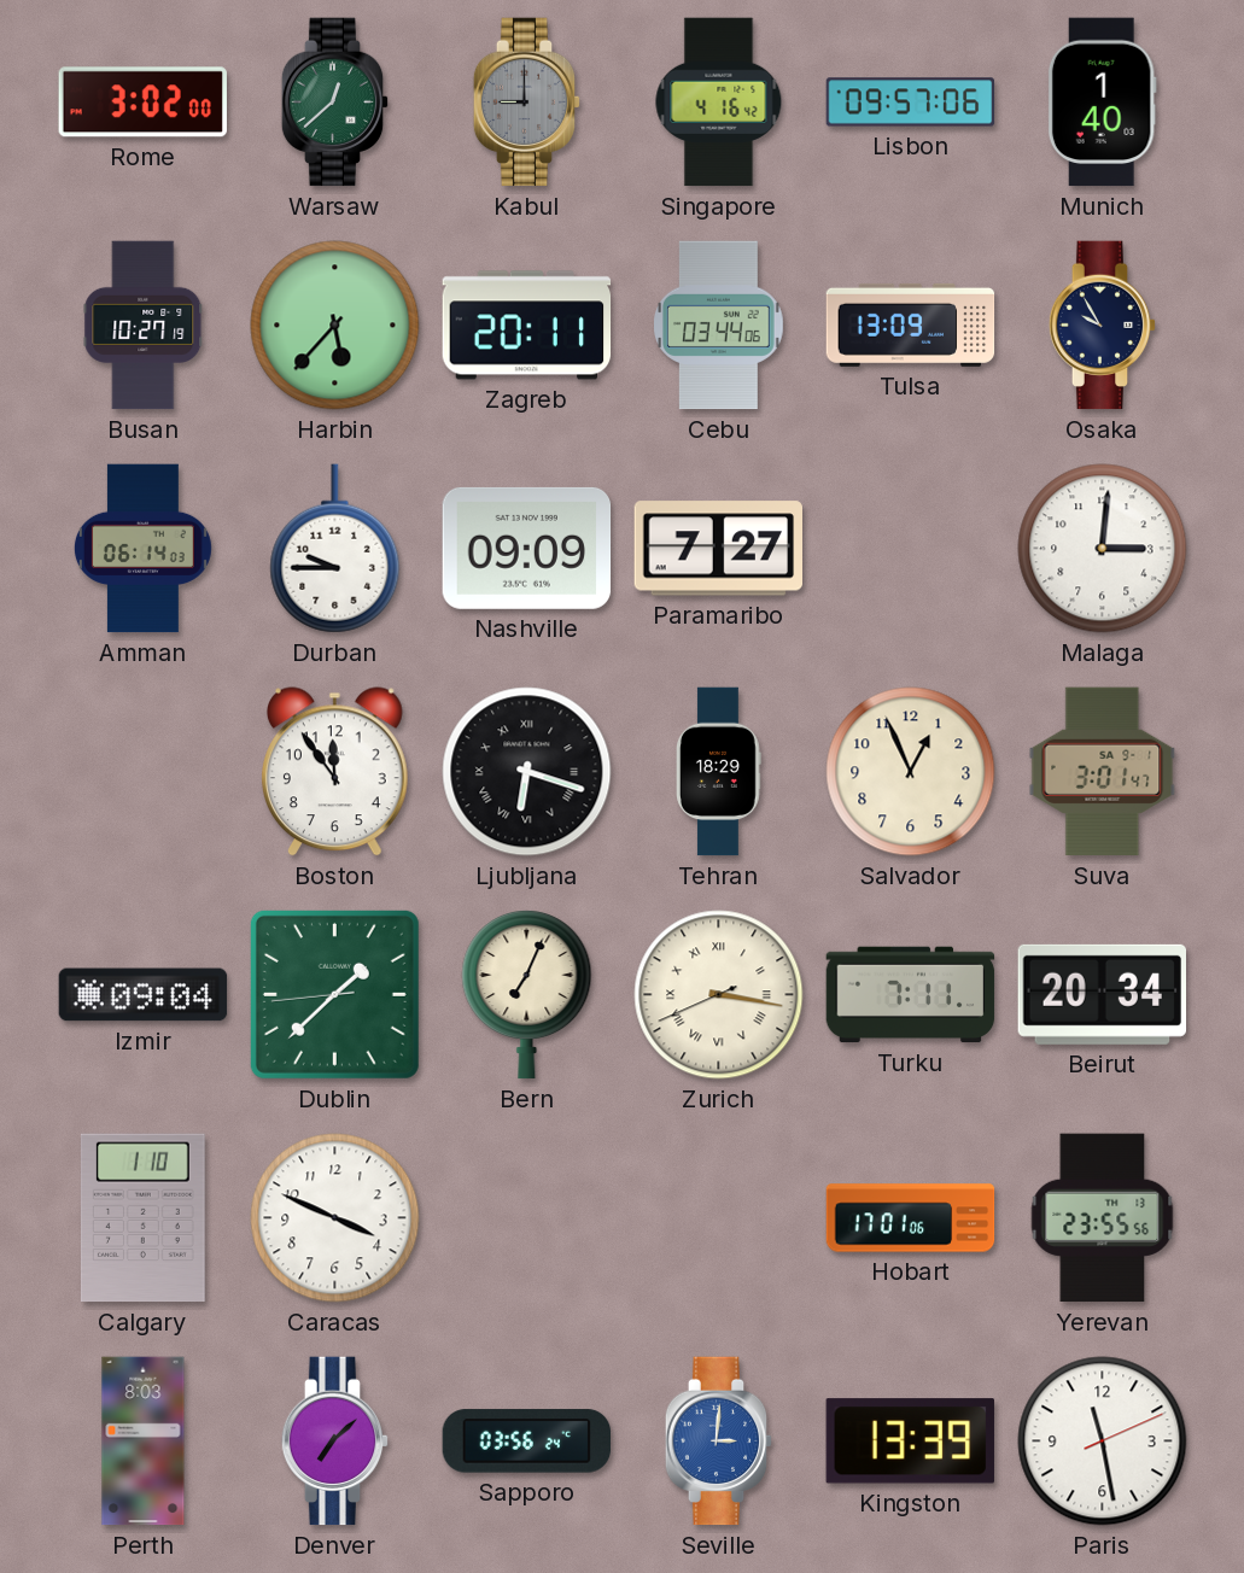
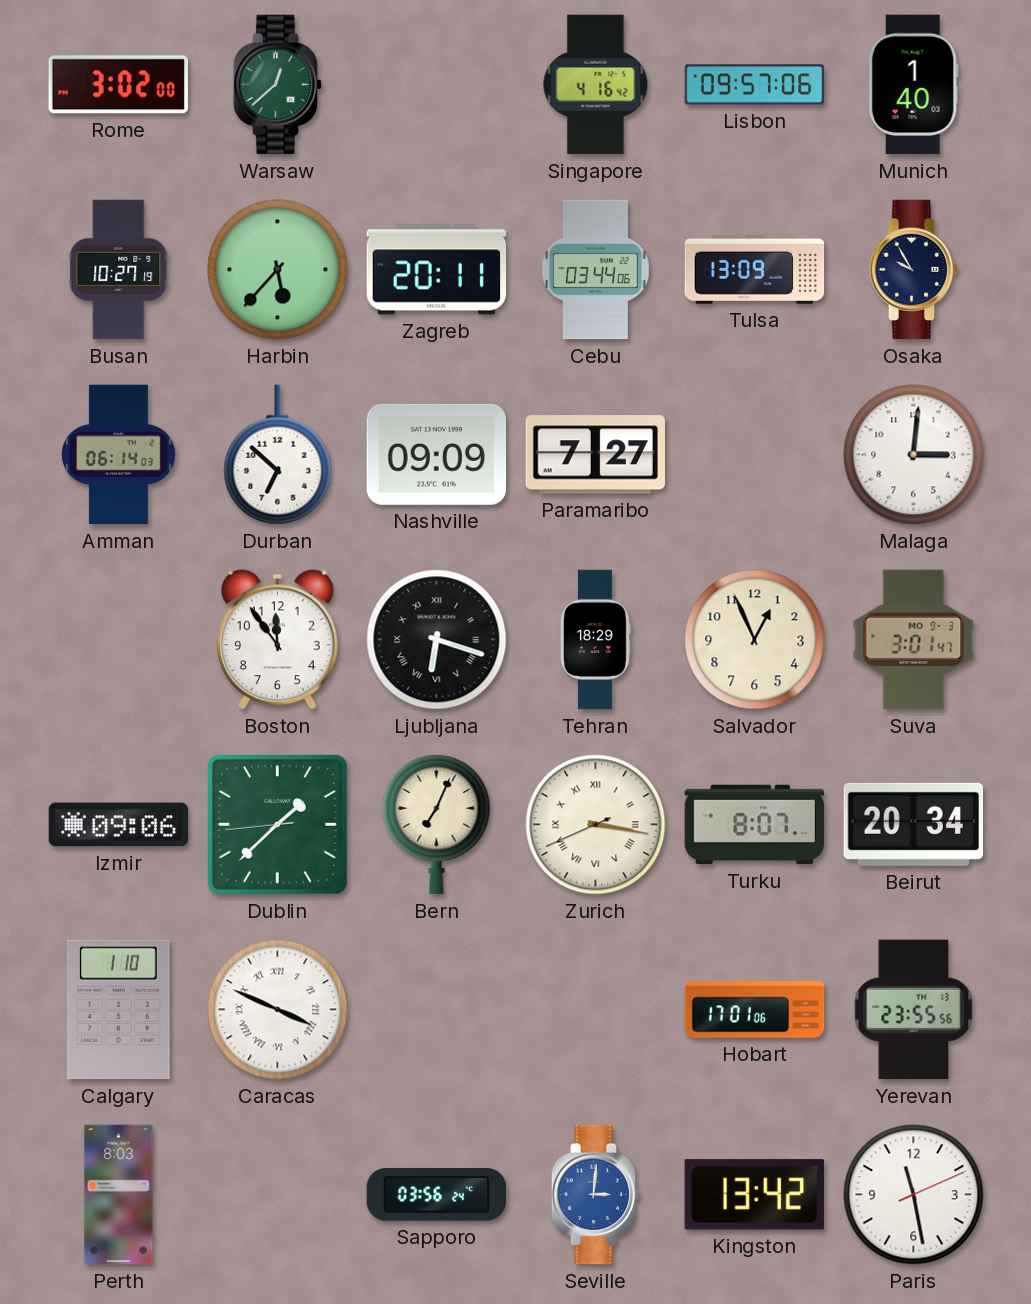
Kabul: 9:00 -> none
Durban: 9:45 -> 6:52
Suva date: SA 9-1 -> MO 9-3
Izmir: 09:04 -> 09:06
Turku: 7:11 -> 8:07
Caracas numerals: Arabic -> Roman
Denver: 7:08 -> none
Kingston: 13:39 -> 13:42
